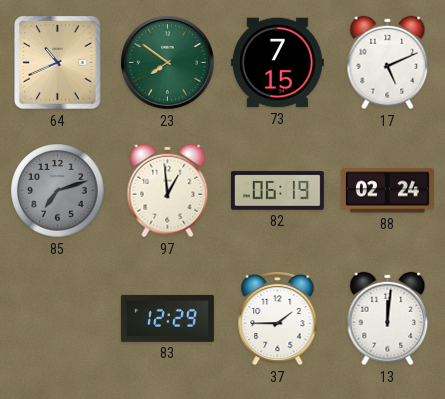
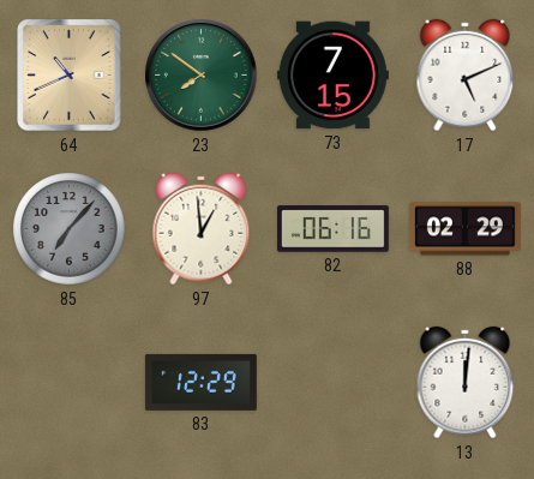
85: 7:12 -> 7:07
82: 06:19 -> 06:16
88: 02:24 -> 02:29
37: 1:45 -> none
